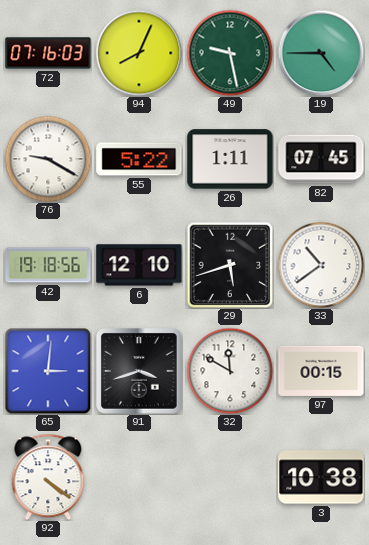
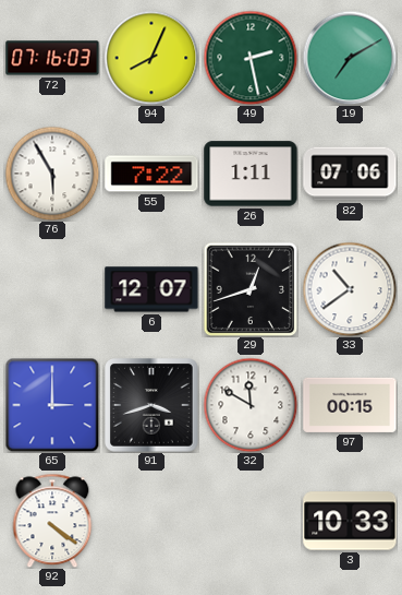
49: 9:28 -> 2:28
19: 4:45 -> 7:10
76: 9:20 -> 5:55
55: 5:22 -> 7:22
82: 07:45 -> 07:06
42: 19:18 -> none
6: 12:10 -> 12:07
29: 5:42 -> 12:42
65: 3:01 -> 3:00
3: 10:38 -> 10:33
